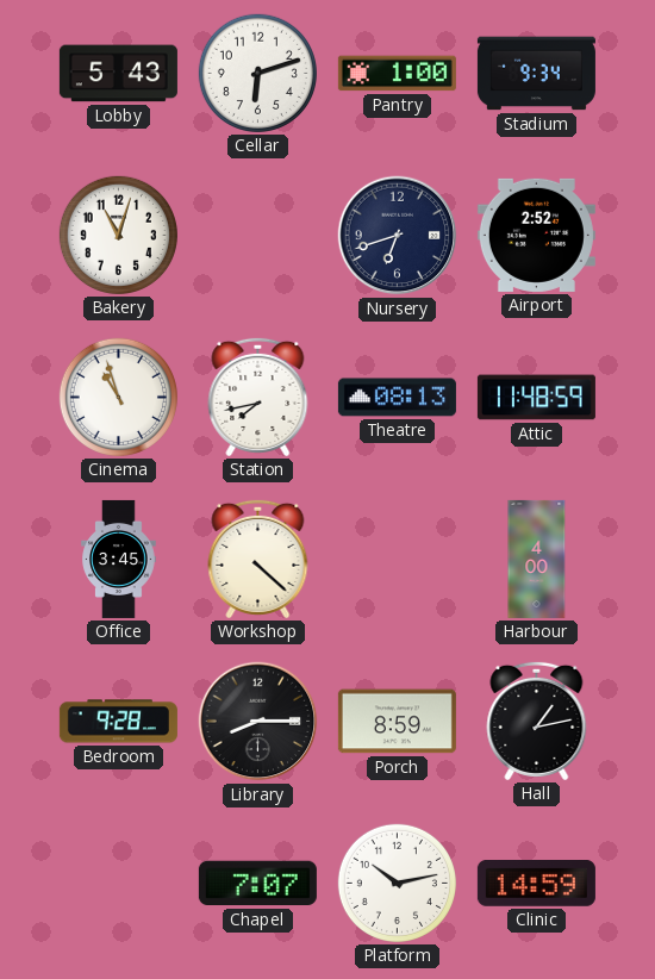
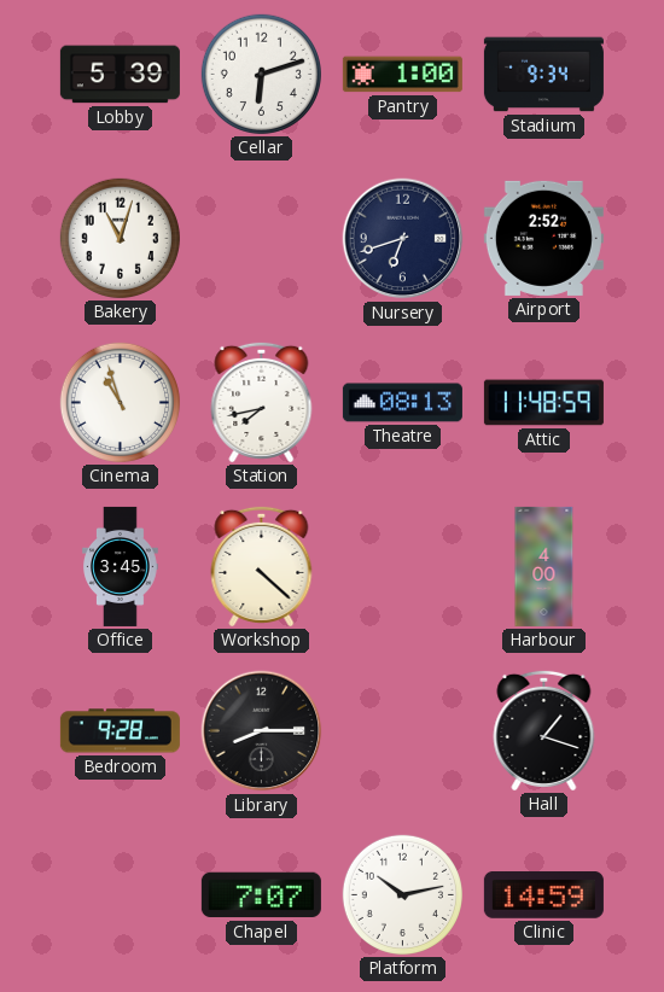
Lobby: 5:43 -> 5:39
Porch: 8:59 -> none
Hall: 1:13 -> 1:18
